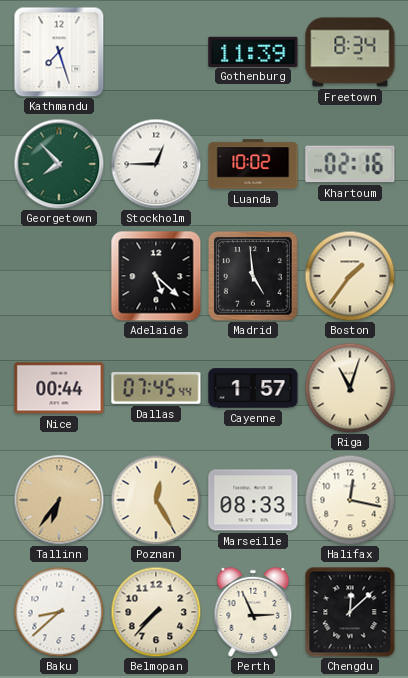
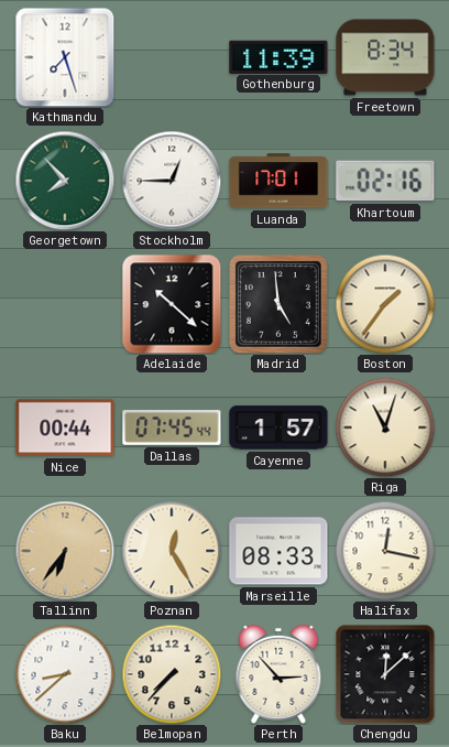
Luanda: 10:02 -> 17:01
Adelaide: 5:22 -> 10:22
Perth: 2:56 -> 2:53
